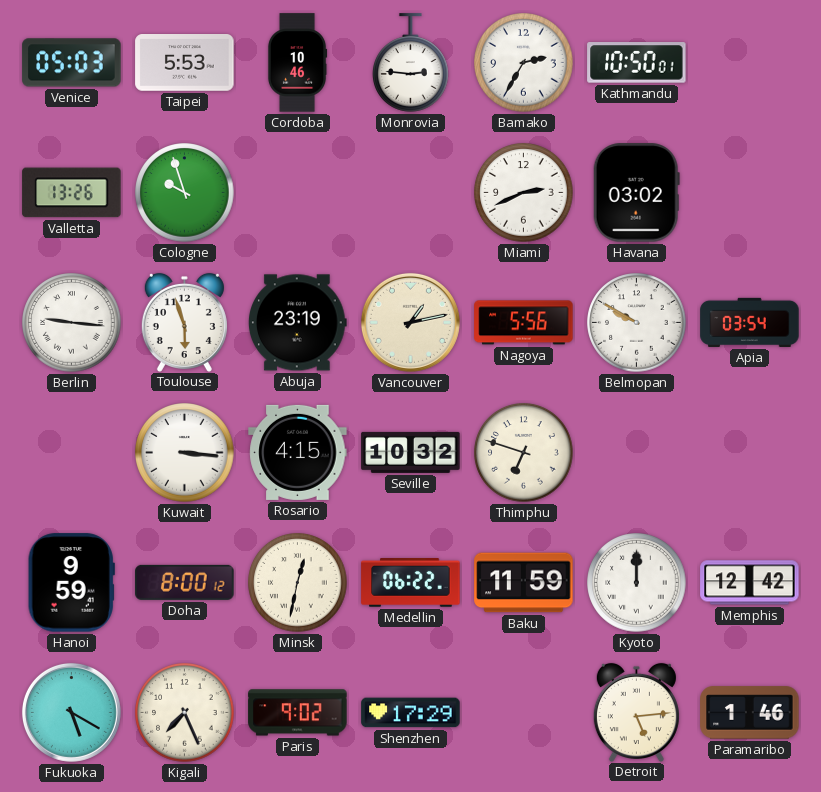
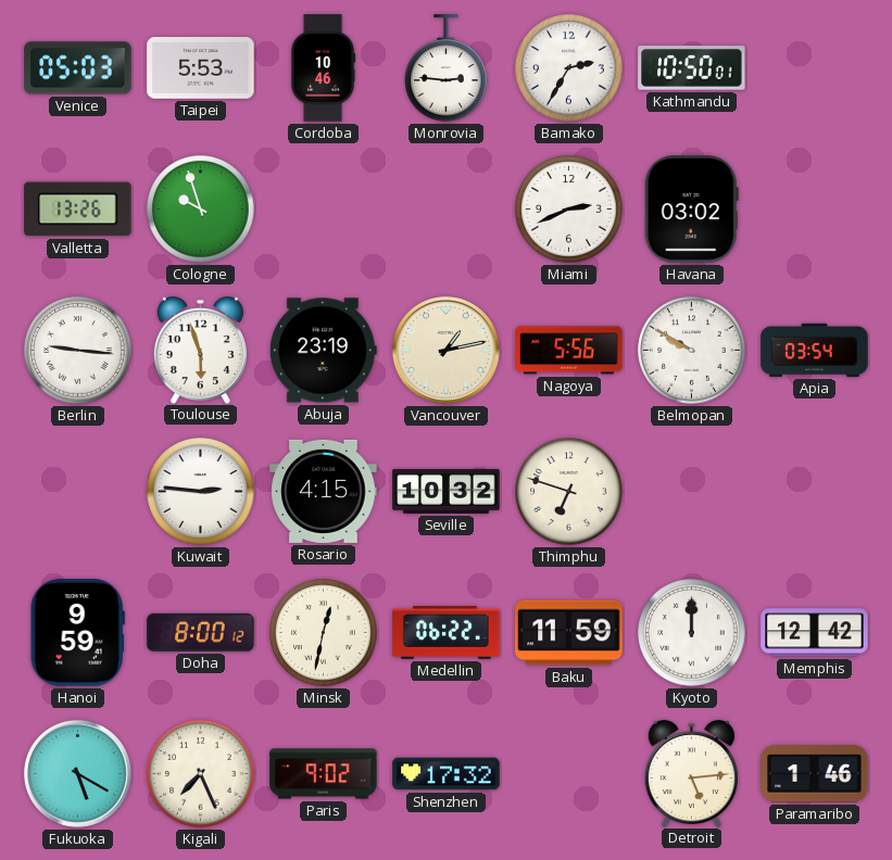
Kuwait: 3:16 -> 2:46
Shenzhen: 17:29 -> 17:32
